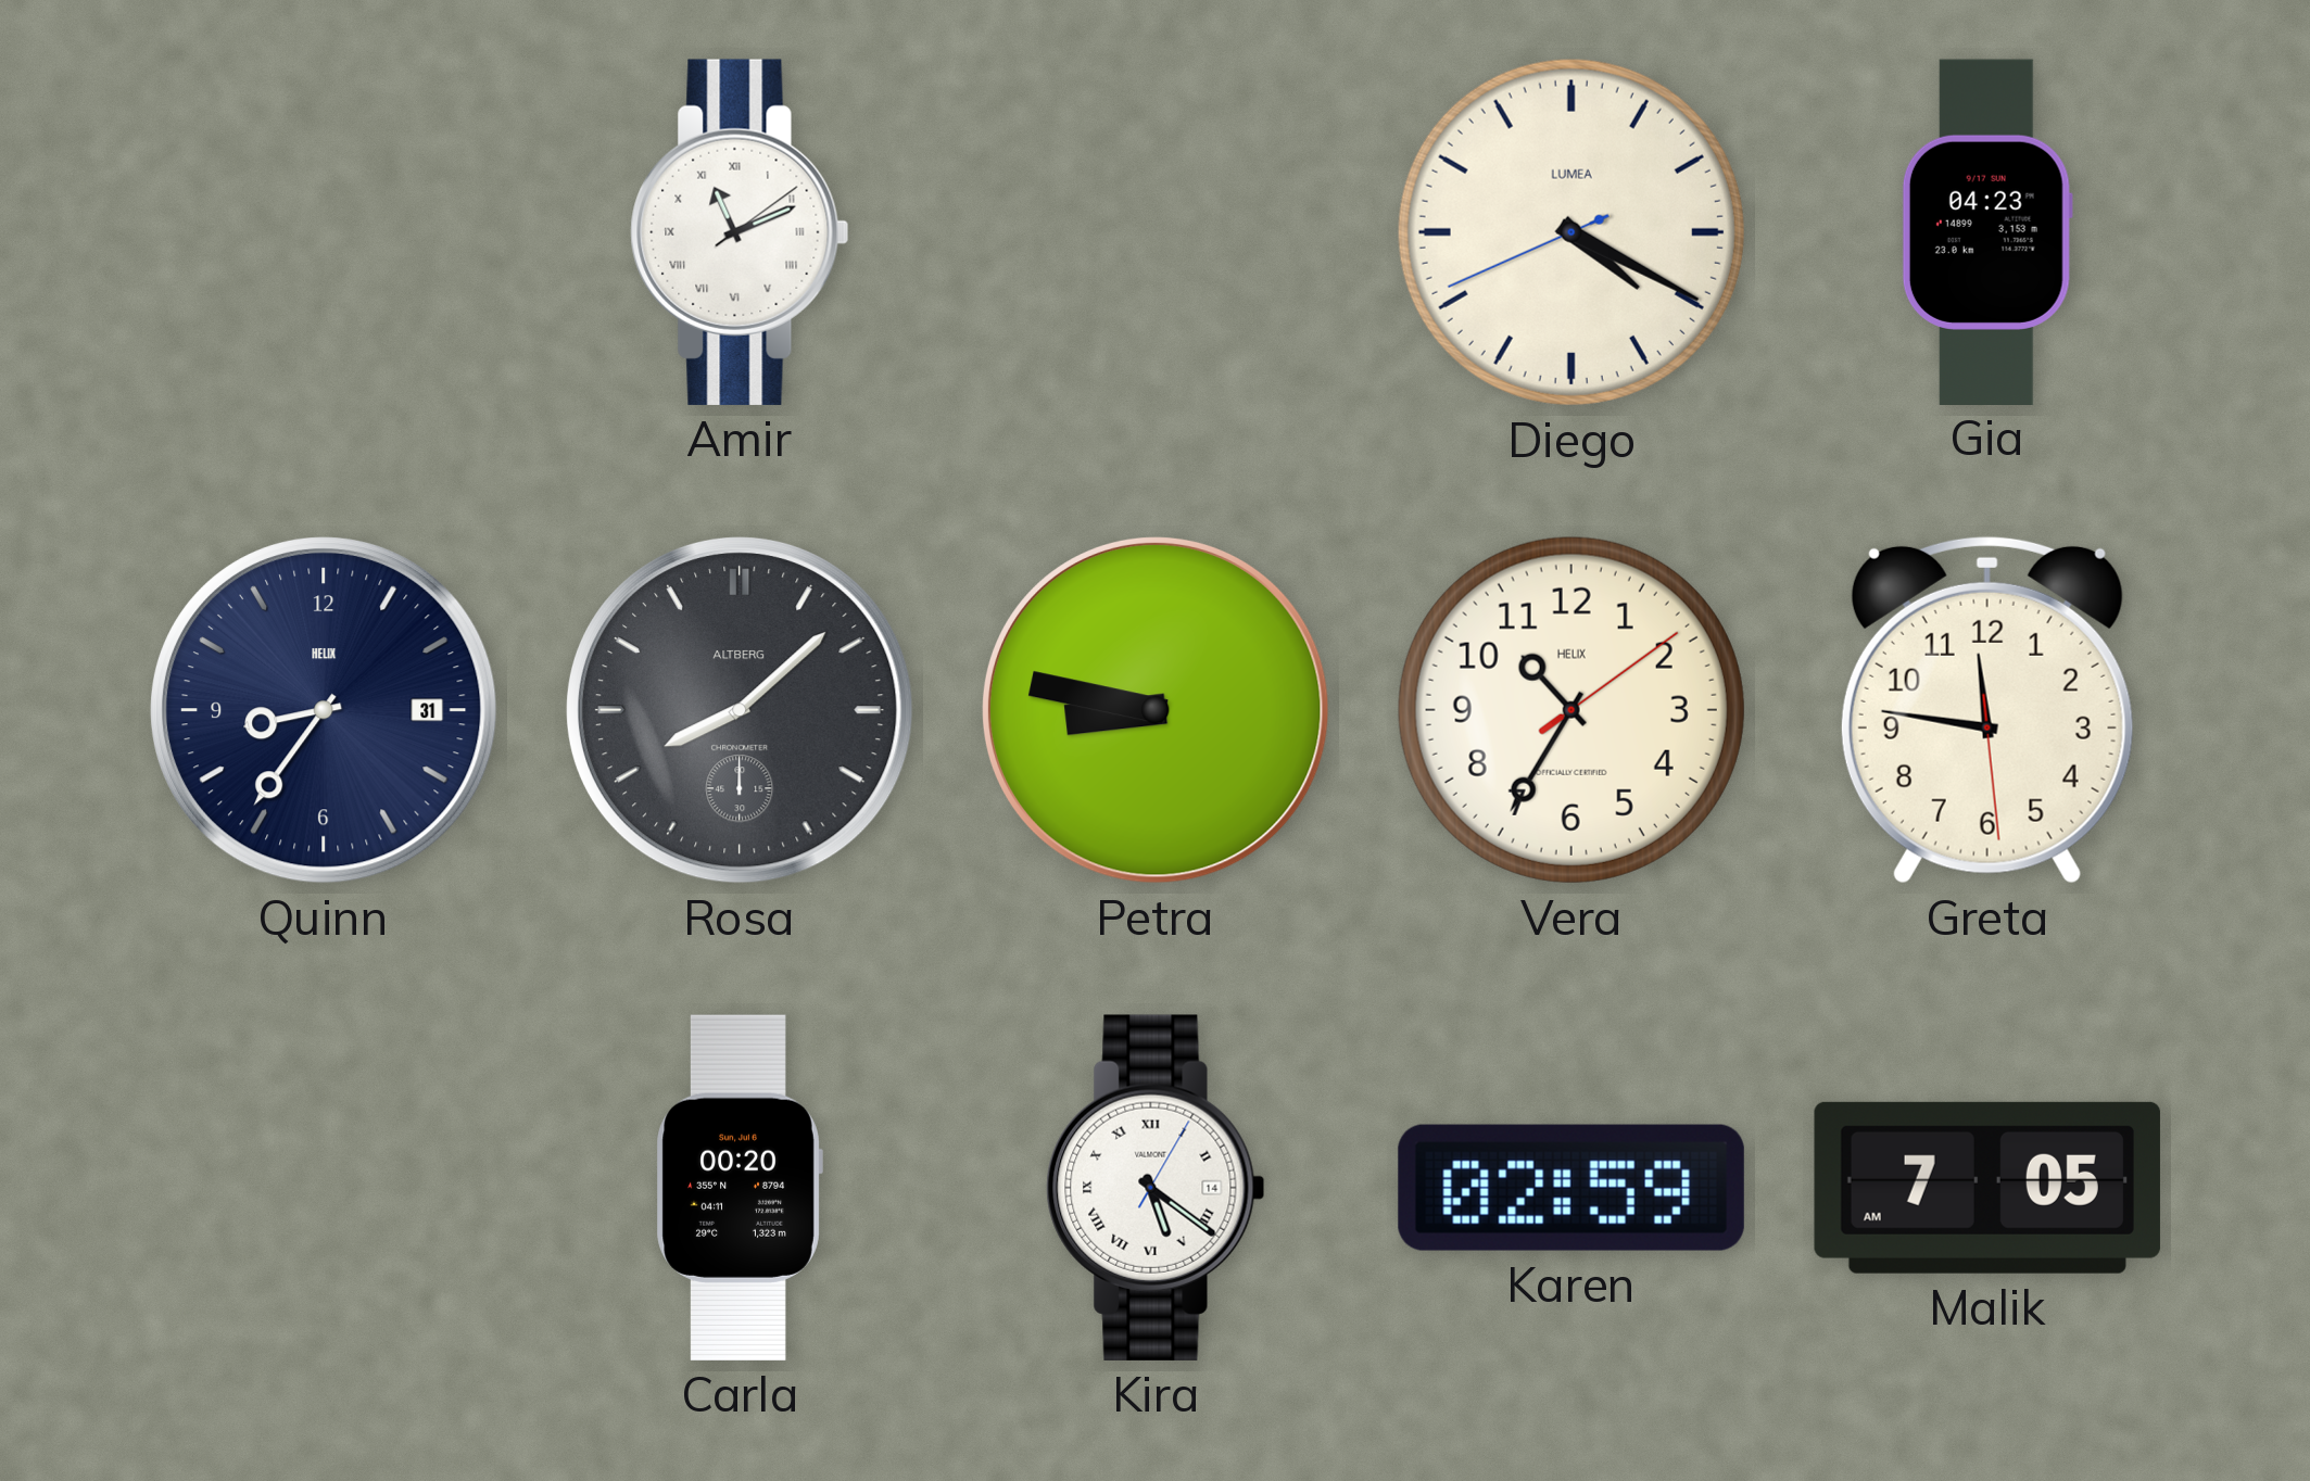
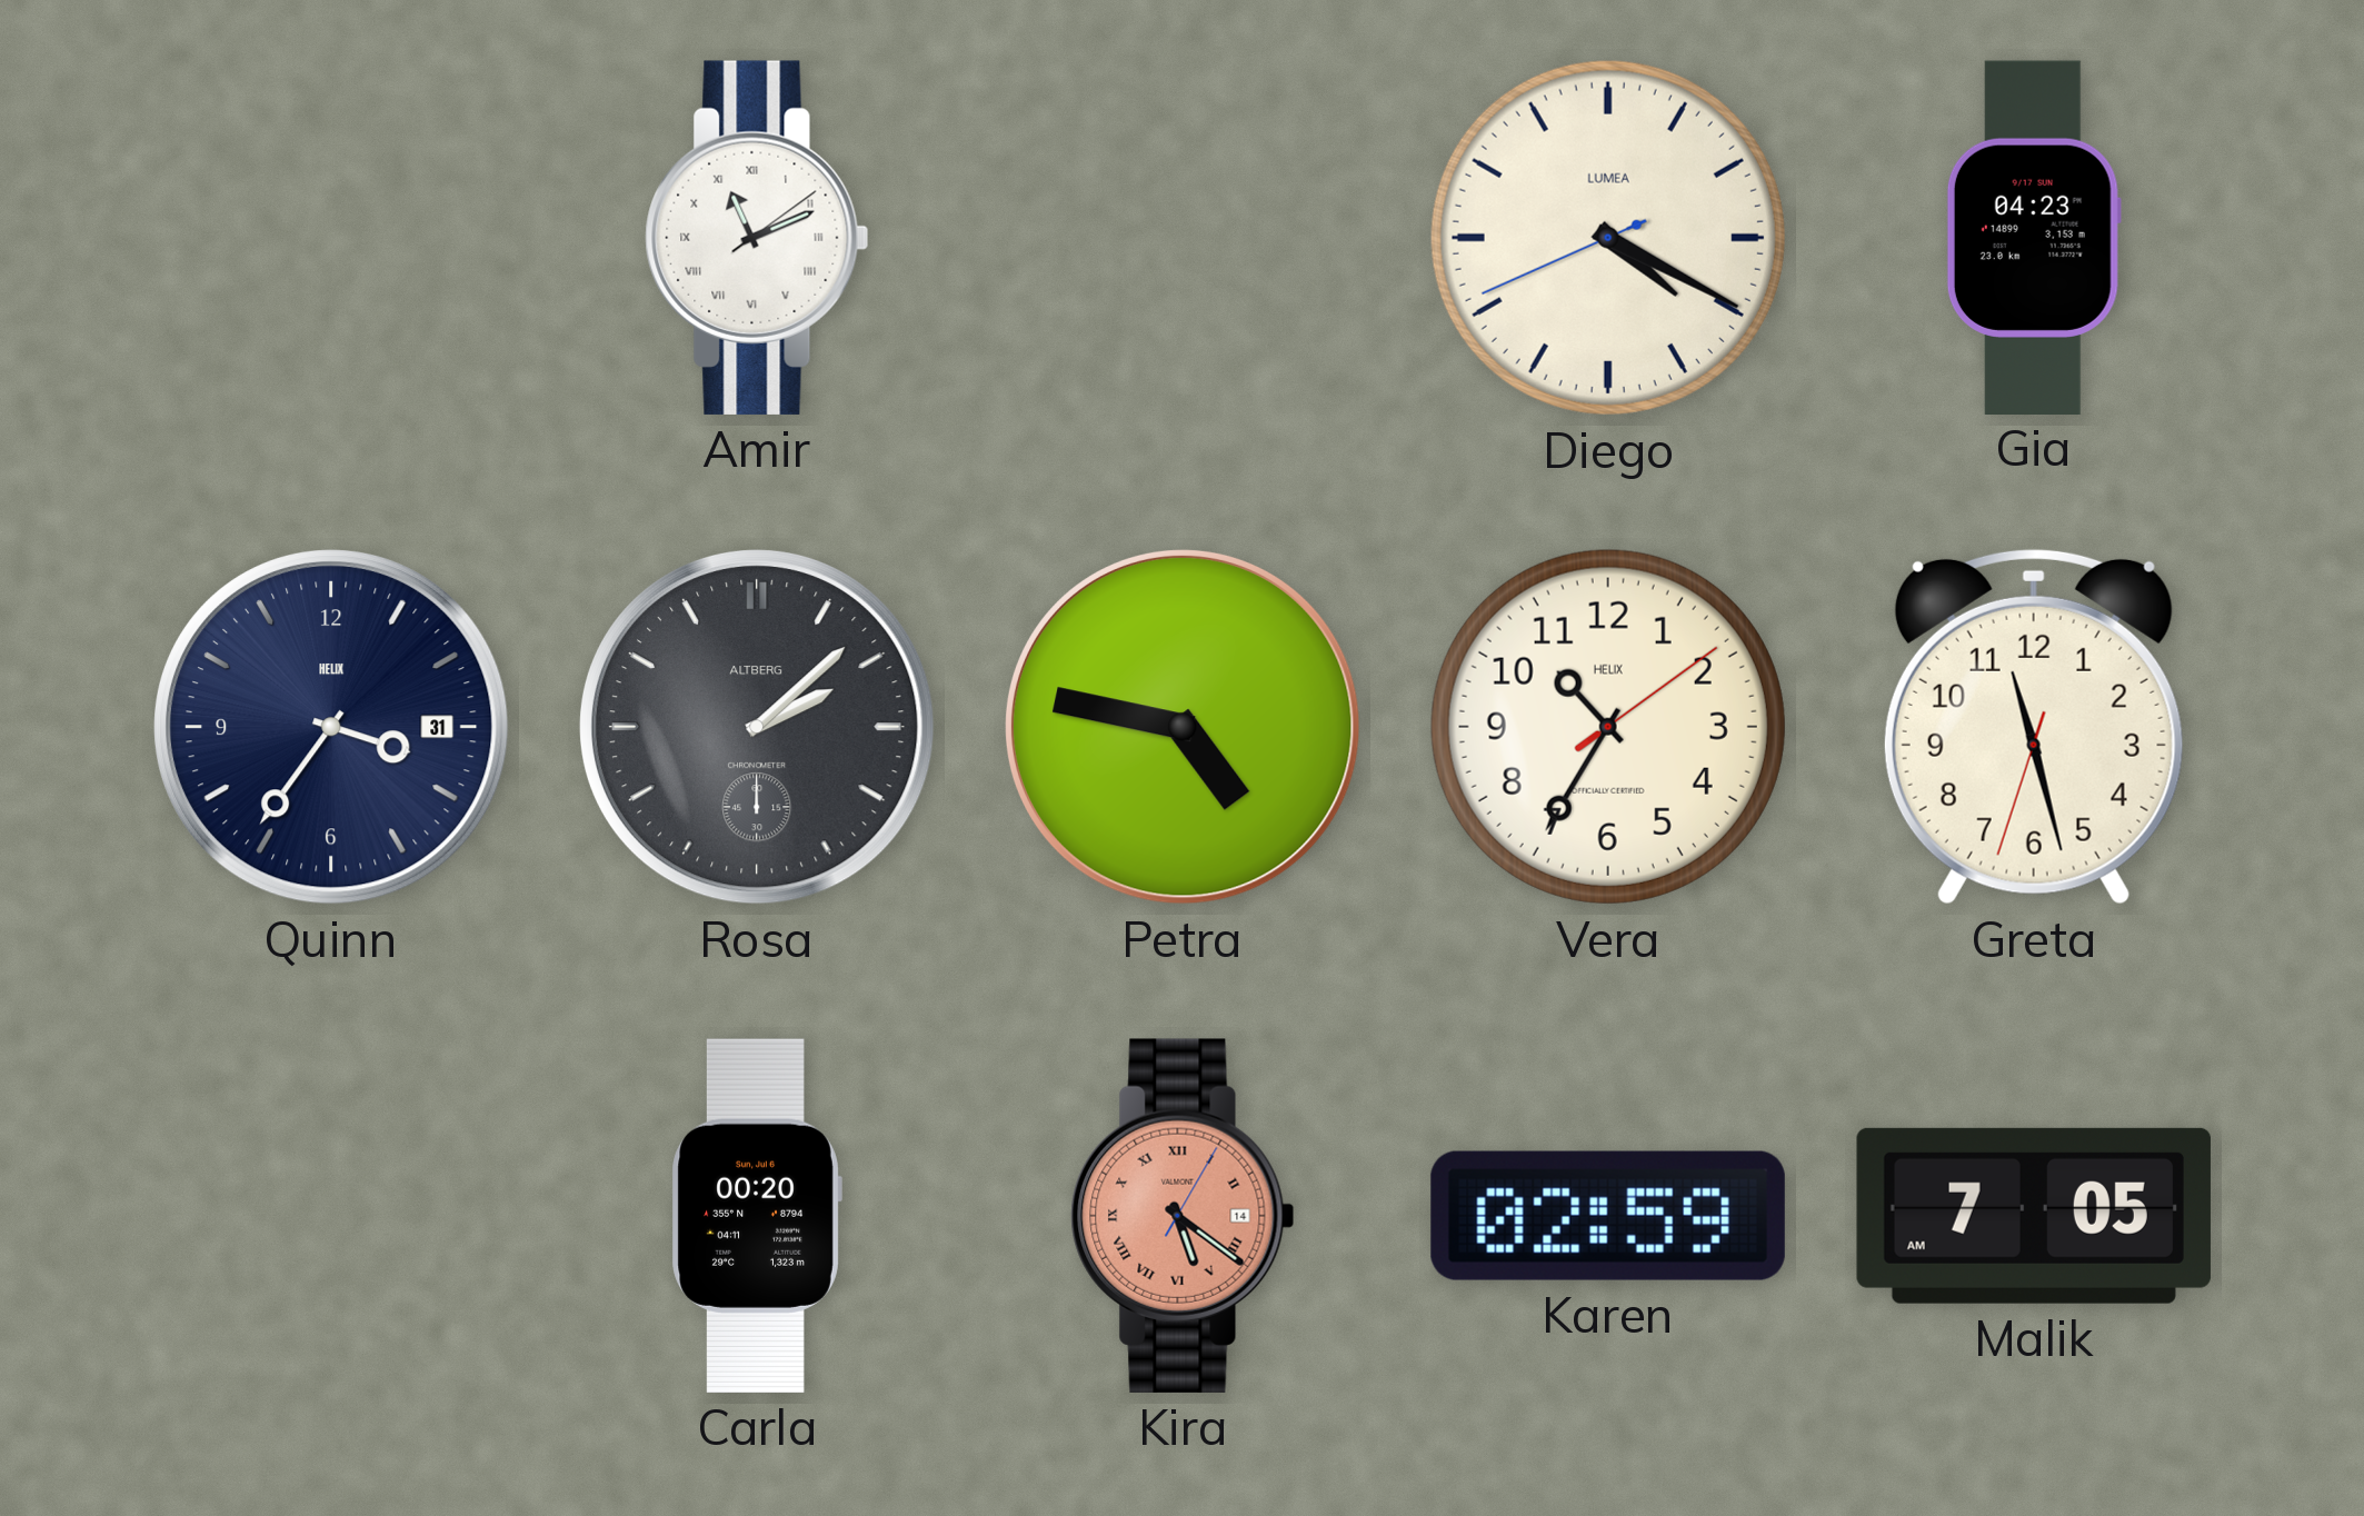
Quinn: 8:36 -> 3:36
Rosa: 8:08 -> 2:08
Petra: 8:47 -> 4:47
Greta: 11:46 -> 11:27
Kira dial: white -> salmon
